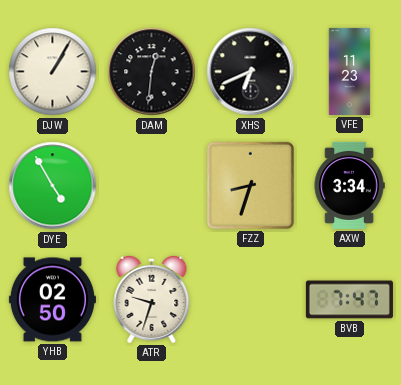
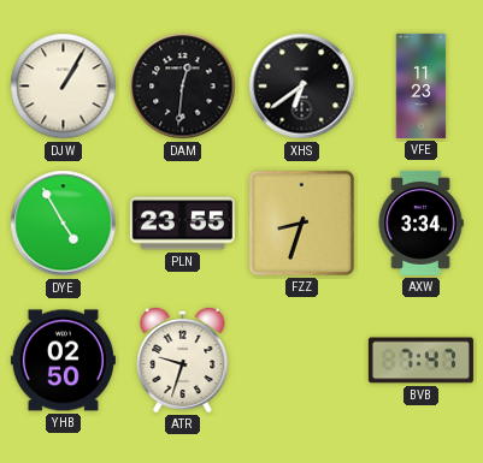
XHS: 6:41 -> 6:39
PLN: none -> 23:55
